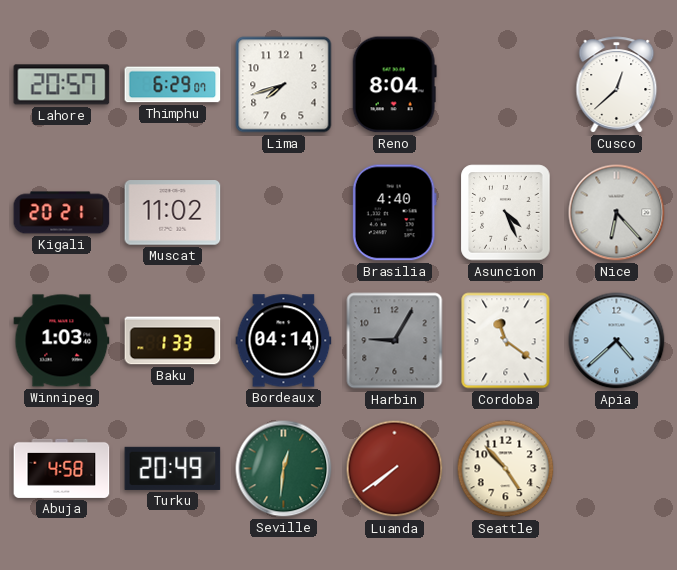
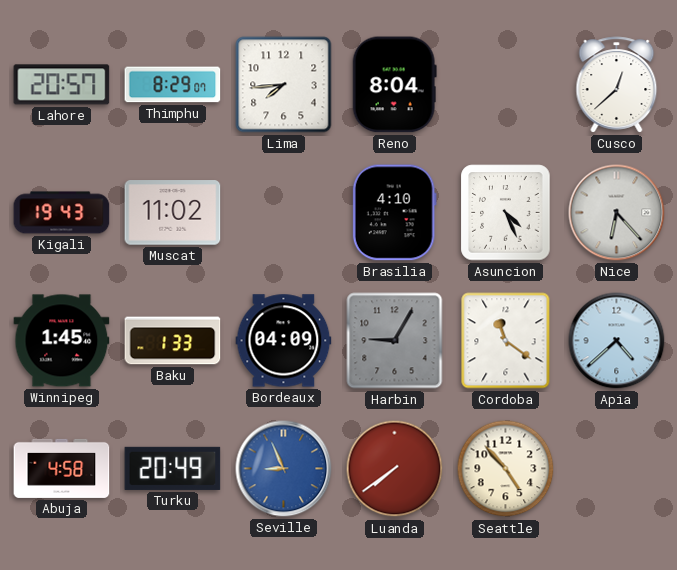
Thimphu: 6:29 -> 8:29
Lima: 7:42 -> 7:44
Kigali: 20:21 -> 19:43
Brasilia: 4:40 -> 4:10
Winnipeg: 1:03 -> 1:45
Bordeaux: 04:14 -> 04:09
Seville: 12:31 -> 8:56
Seville dial: green -> blue
